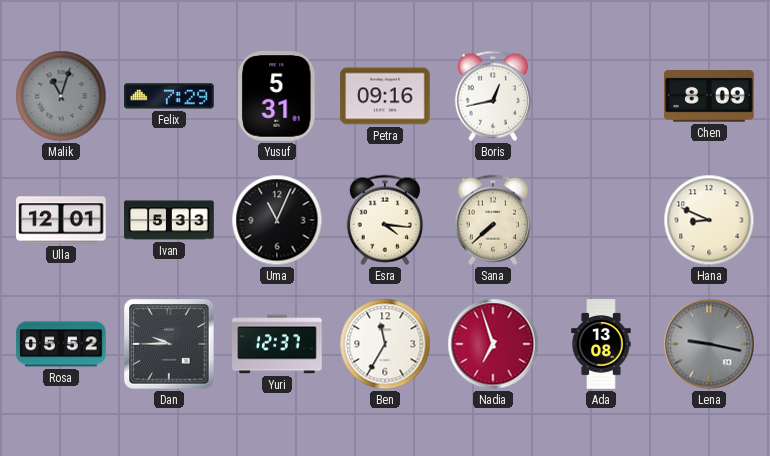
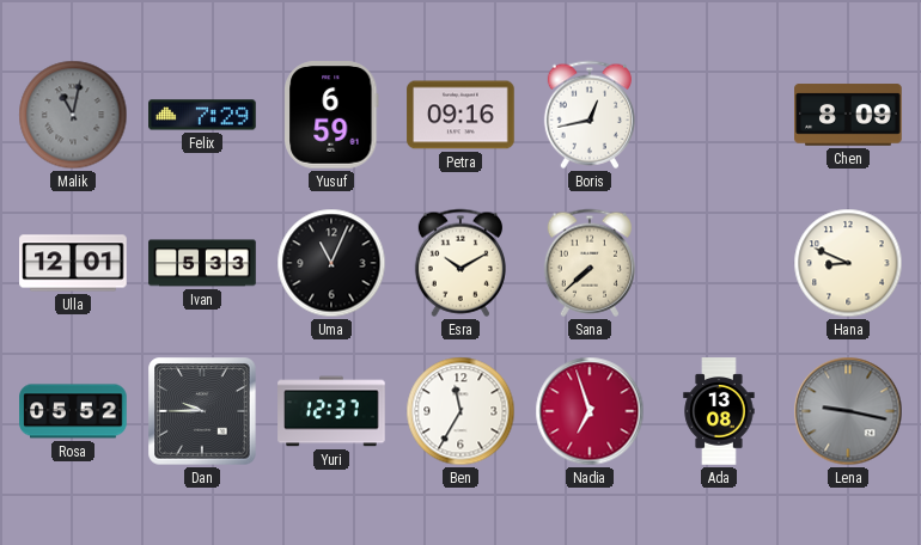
Malik: 11:03 -> 11:02
Yusuf: 5:31 -> 6:59
Esra: 4:16 -> 10:10
